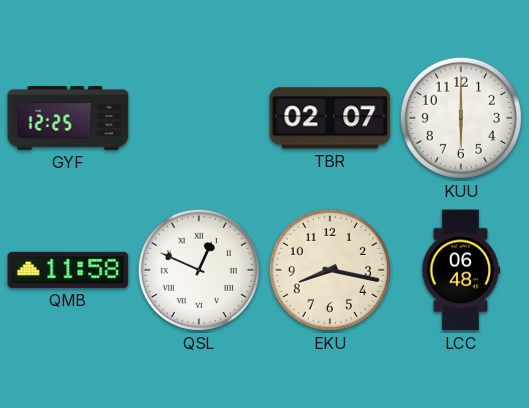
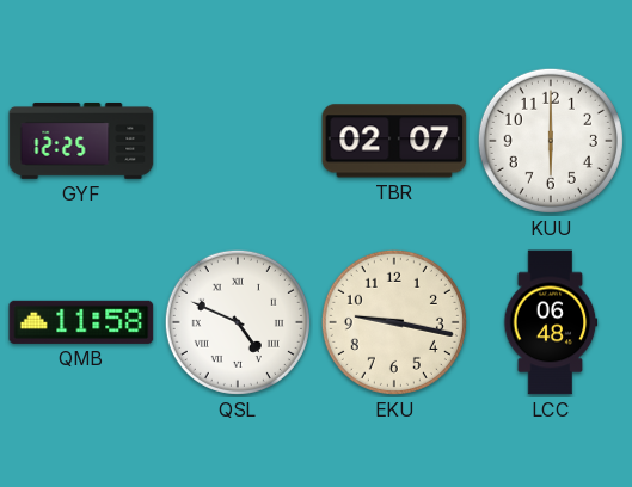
QSL: 12:49 -> 4:49
EKU: 8:17 -> 9:17
